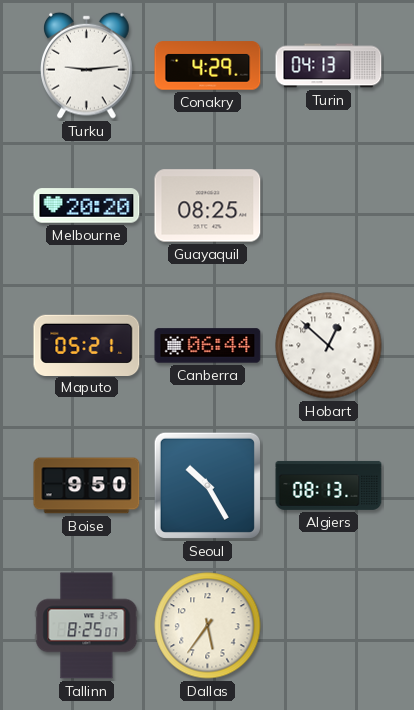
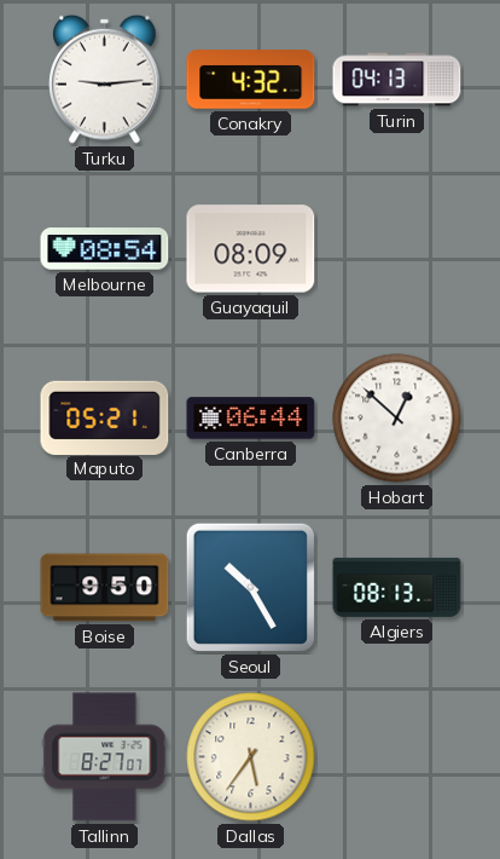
Conakry: 4:29 -> 4:32
Melbourne: 20:20 -> 08:54
Guayaquil: 08:25 -> 08:09
Tallinn: 8:25 -> 8:27
